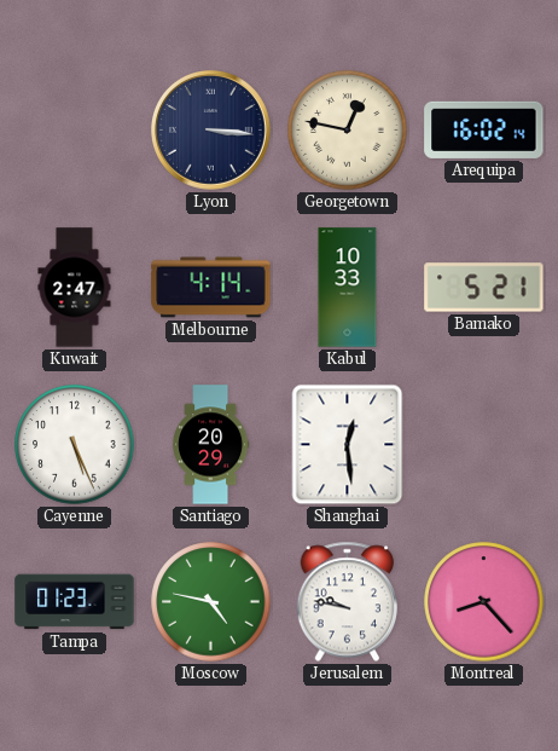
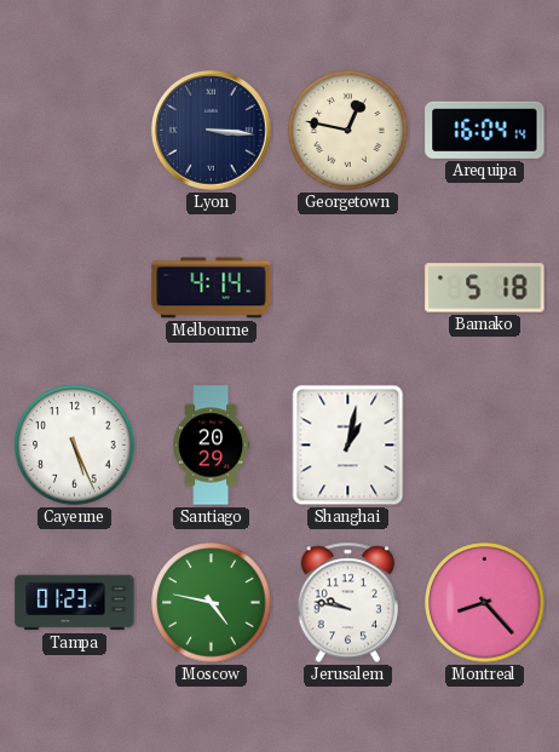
Arequipa: 16:02 -> 16:04
Kuwait: 2:47 -> none
Kabul: 10:33 -> none
Bamako: 5:21 -> 5:18
Shanghai: 12:29 -> 1:02
